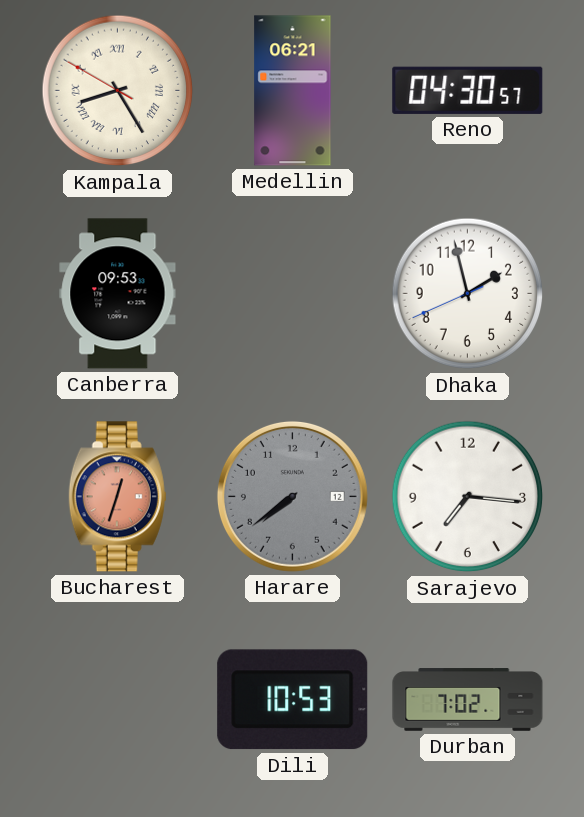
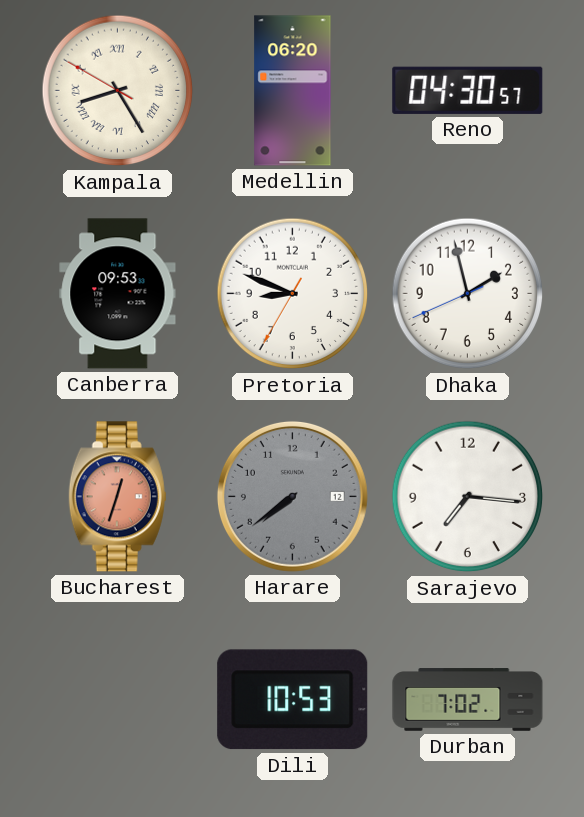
Medellin: 06:21 -> 06:20
Pretoria: none -> 8:48
